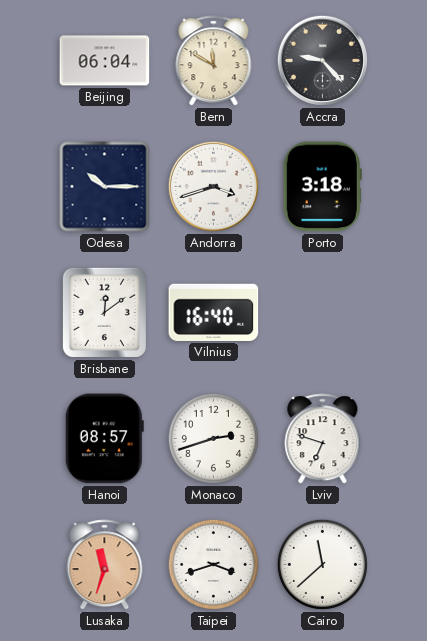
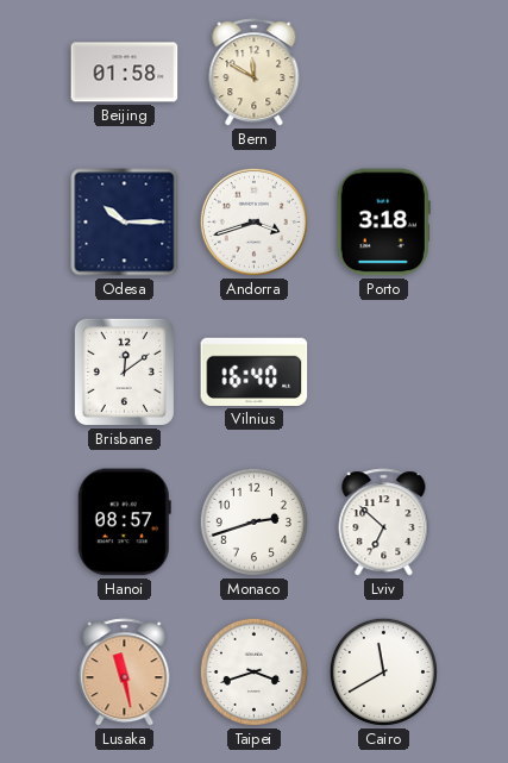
Beijing: 06:04 -> 01:58
Accra: 9:23 -> none
Lviv: 6:48 -> 6:52
Lusaka: 11:33 -> 11:28
Cairo: 11:38 -> 11:40
